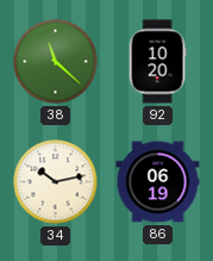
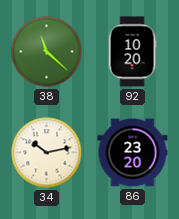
86: 06:19 -> 23:20
